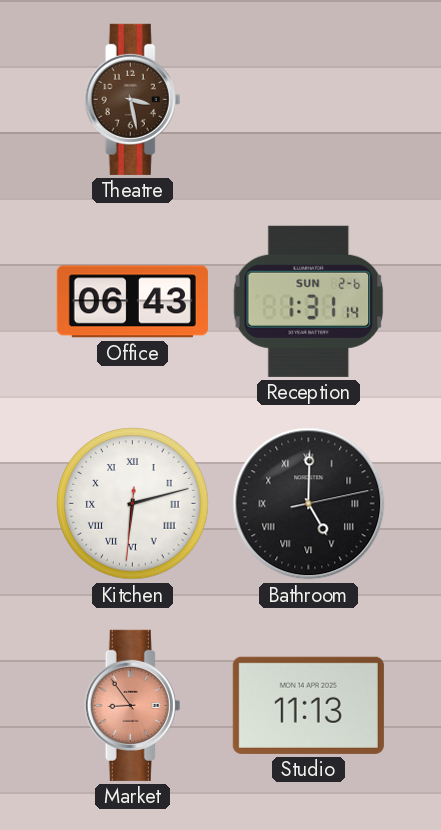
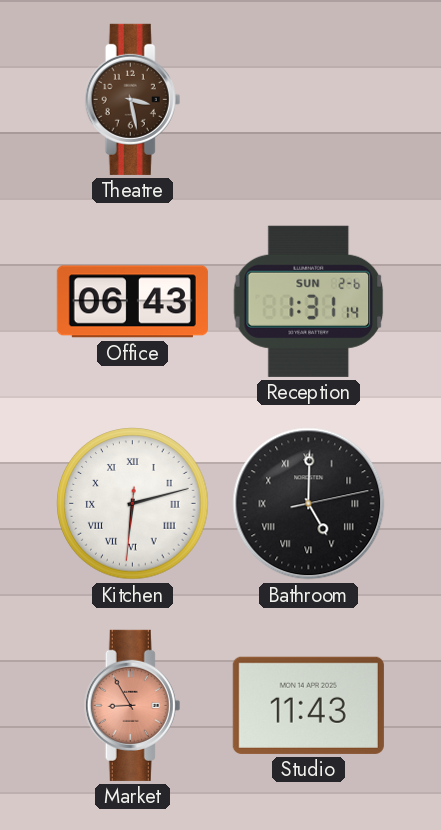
Market: 8:54 -> 8:55
Studio: 11:13 -> 11:43
